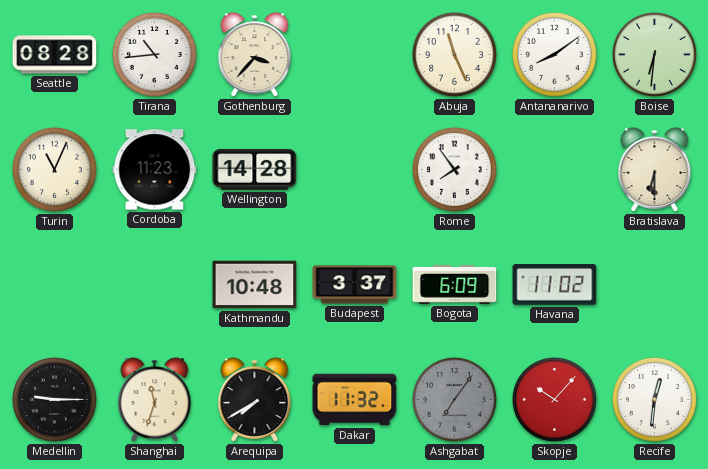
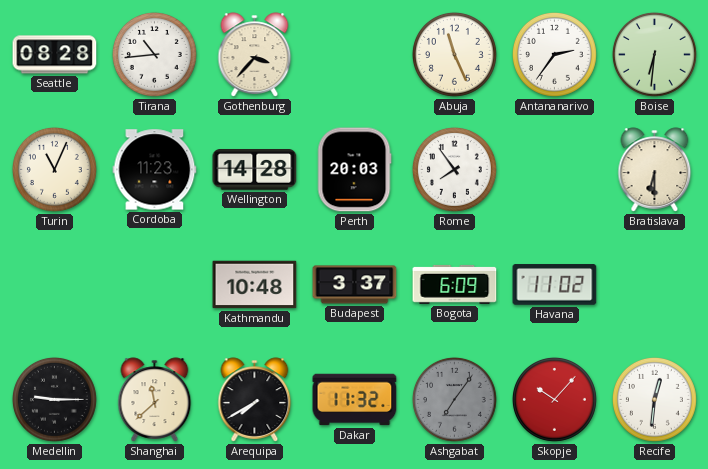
Antananarivo: 8:09 -> 2:36
Perth: none -> 20:03
Shanghai: 11:33 -> 11:38
